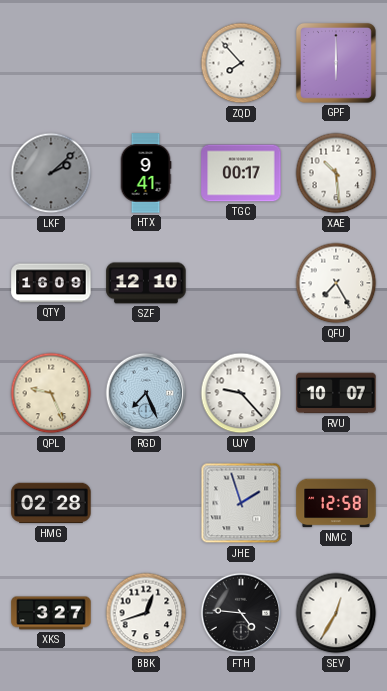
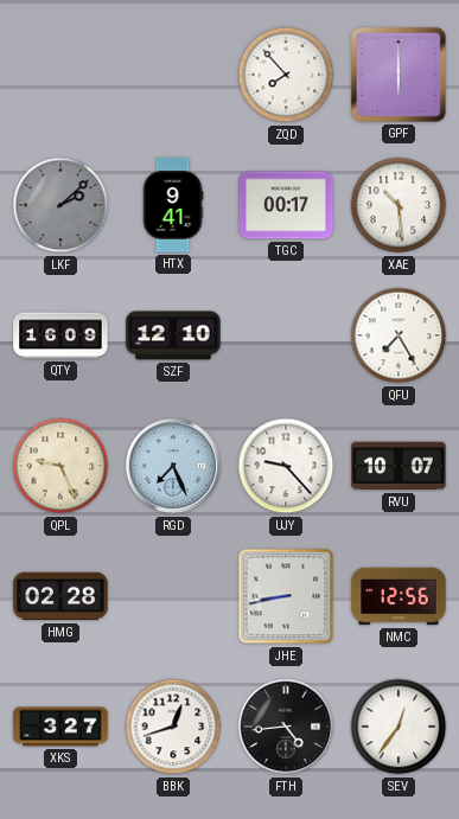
JHE: 1:57 -> 8:43
NMC: 12:58 -> 12:56
FTH: 4:46 -> 4:44
SEV: 12:35 -> 12:36
